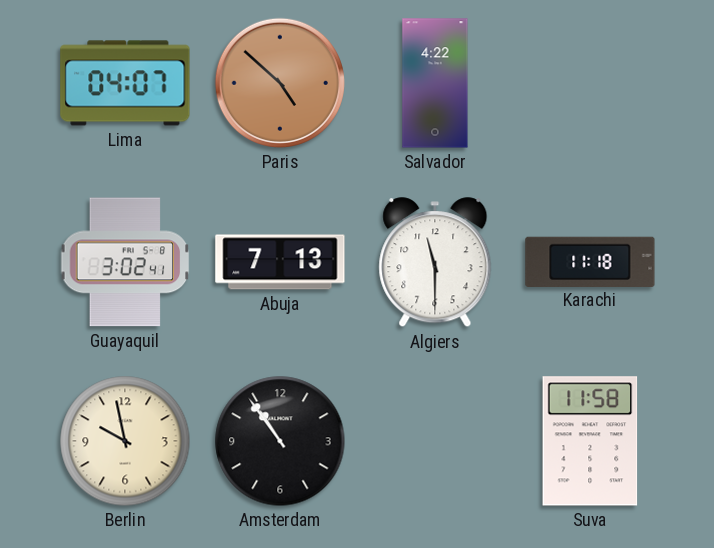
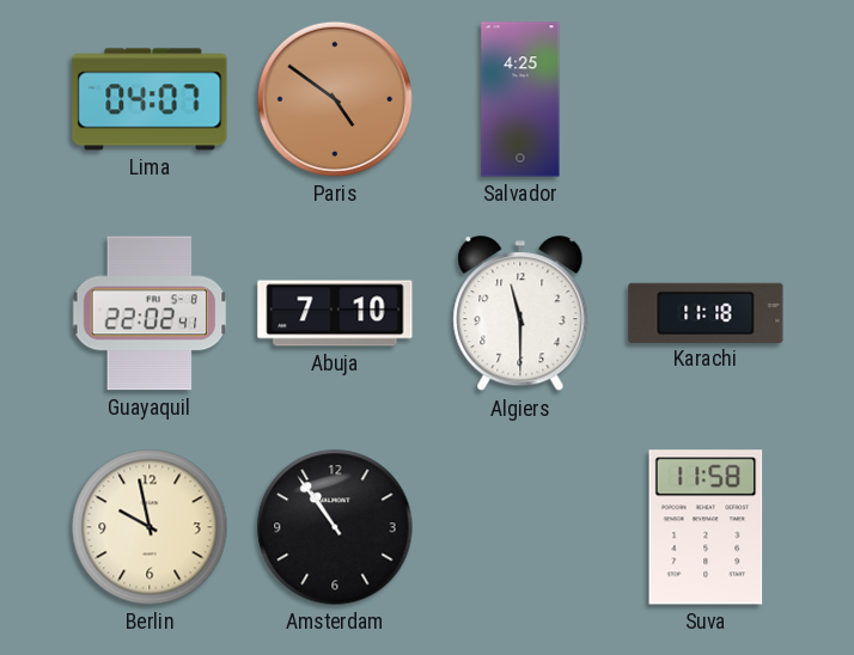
Paris: 4:52 -> 4:51
Salvador: 4:22 -> 4:25
Guayaquil: 3:02 -> 22:02
Abuja: 7:13 -> 7:10
